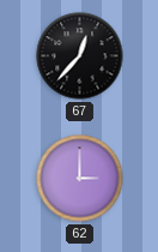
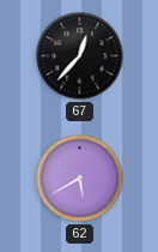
62: 3:00 -> 5:40
